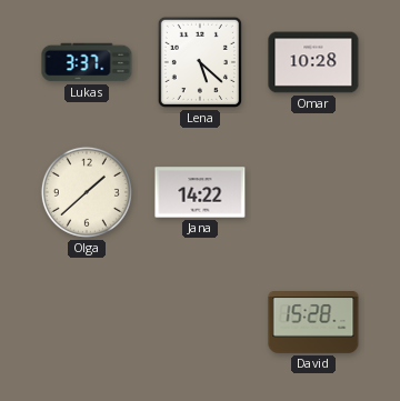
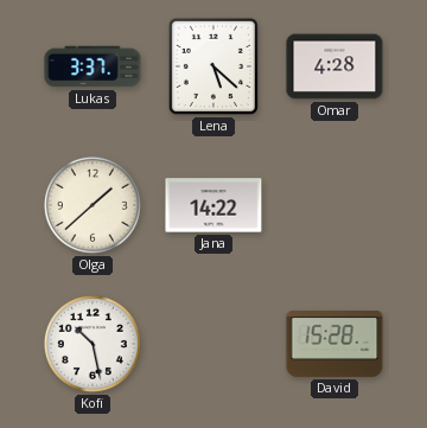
Omar: 10:28 -> 4:28
Kofi: none -> 10:28
